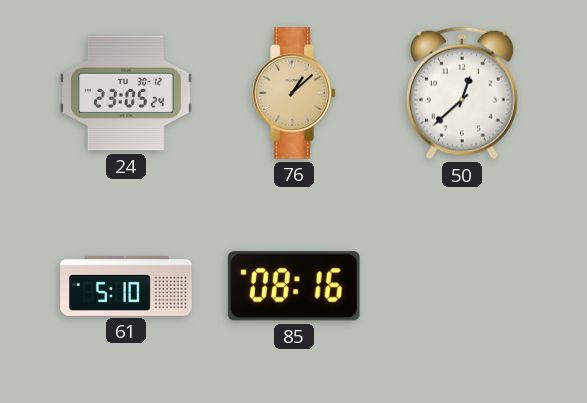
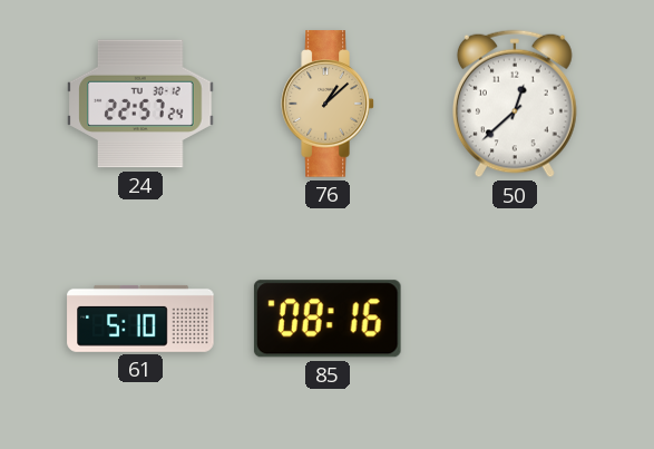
24: 23:05 -> 22:57
